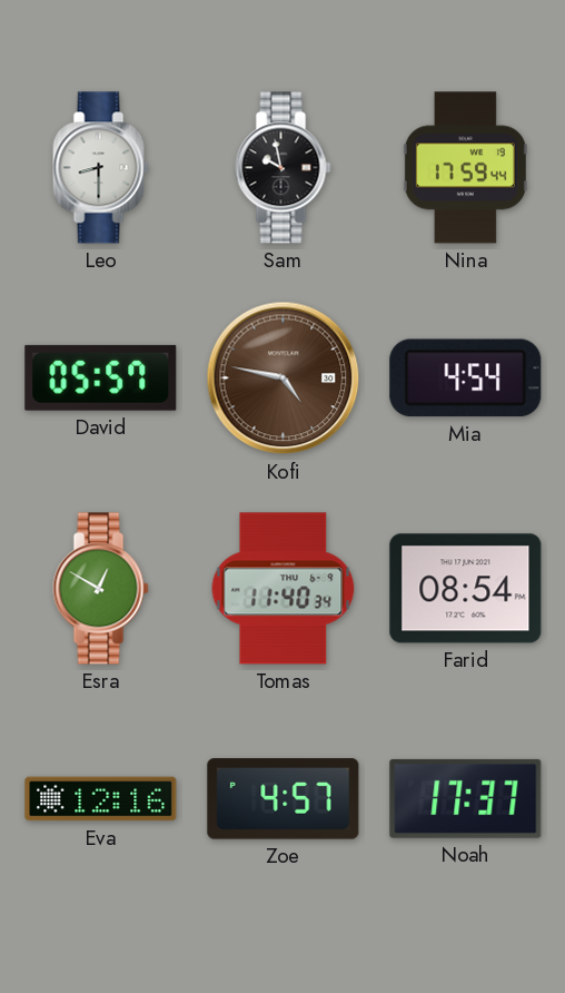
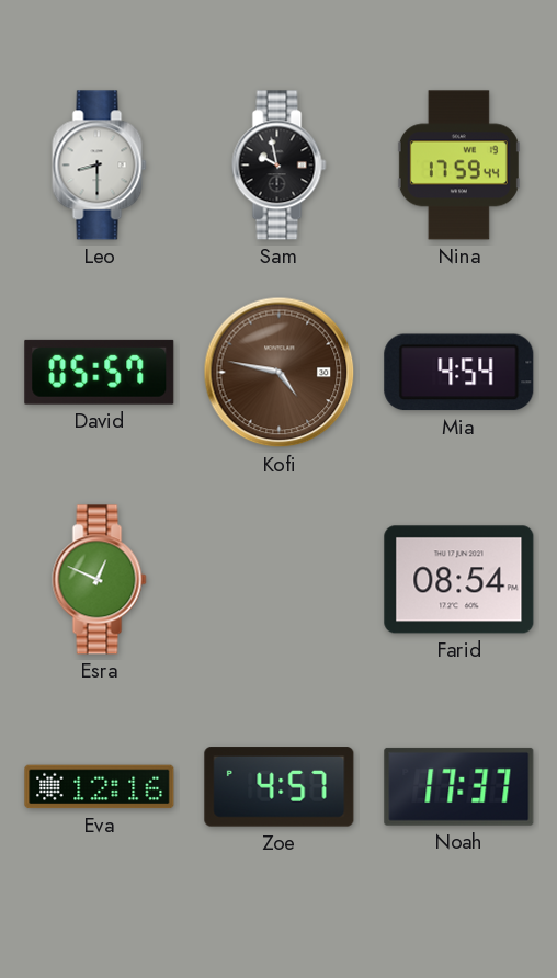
Esra: 12:50 -> 12:49
Tomas: 11:40 -> none
